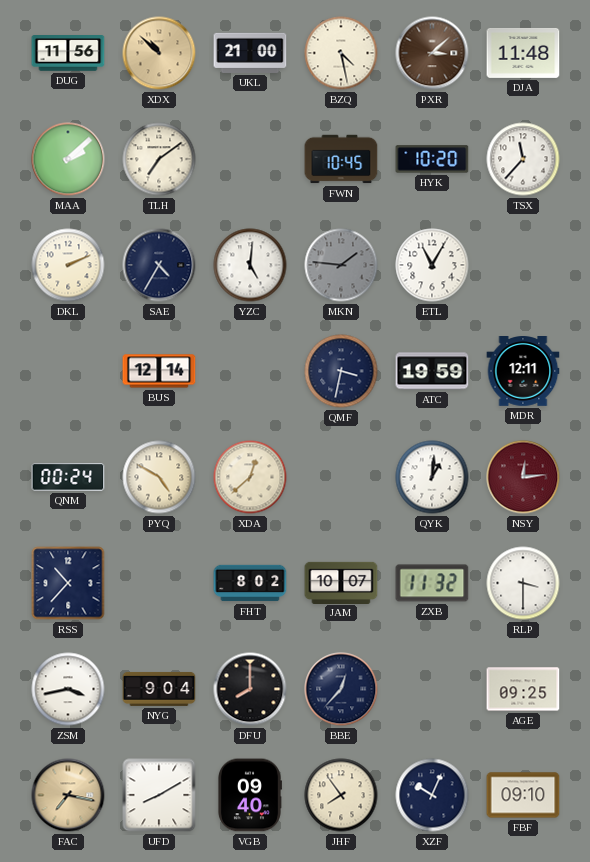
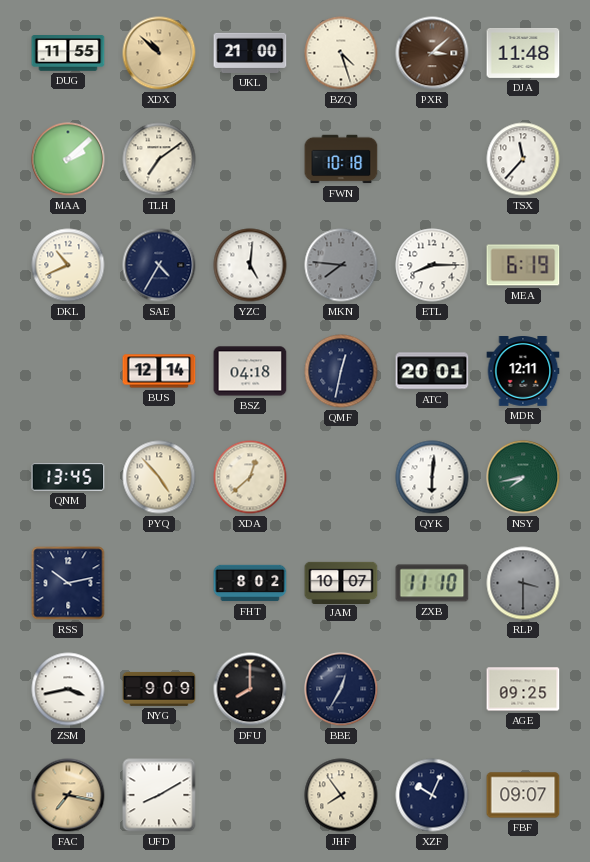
DUG: 11:56 -> 11:55
BZQ: 4:28 -> 4:27
FWN: 10:45 -> 10:18
HYK: 10:20 -> none
DKL: 2:11 -> 10:41
MKN: 1:46 -> 7:46
ETL: 11:05 -> 8:15
MEA: none -> 6:19
BSZ: none -> 04:18
QMF: 3:32 -> 12:32
ATC: 19:59 -> 20:01
QNM: 00:24 -> 13:45
PYQ: 4:50 -> 4:53
QYK: 1:01 -> 6:01
NSY: 12:14 -> 7:43
NSY dial: burgundy -> green
RSS: 10:37 -> 10:13
ZXB: 11:32 -> 11:10
RLP dial: white -> grey
NYG: 9:04 -> 9:09
BBE: 12:37 -> 12:35
VGB: 09:40 -> none
FBF: 09:10 -> 09:07
